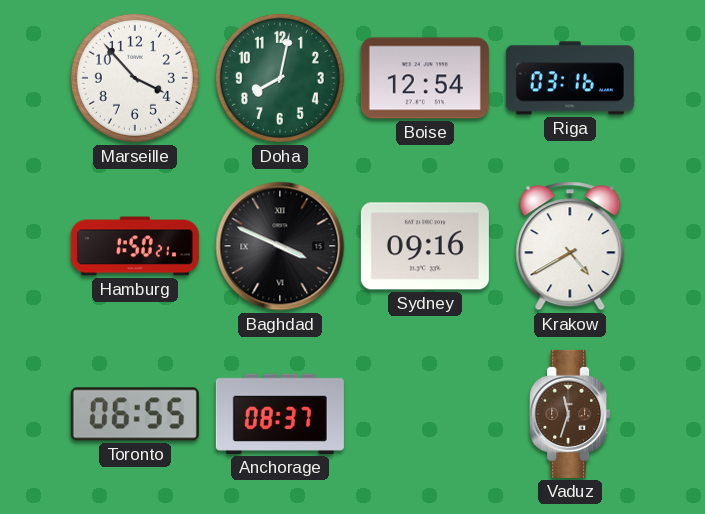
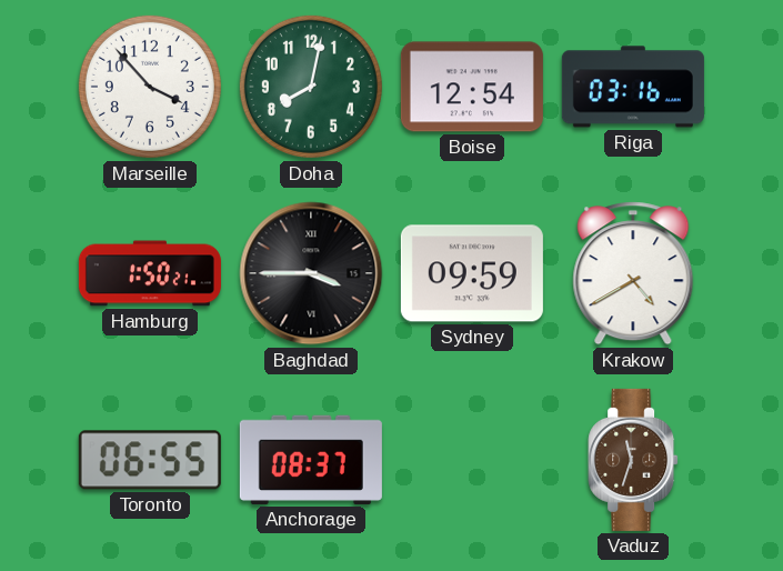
Baghdad: 3:49 -> 3:45
Sydney: 09:16 -> 09:59
